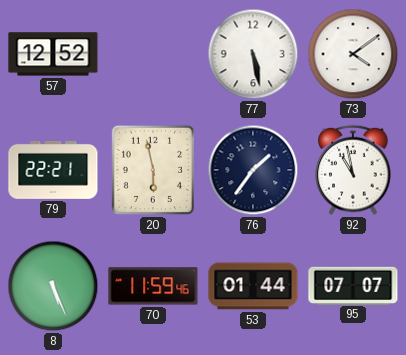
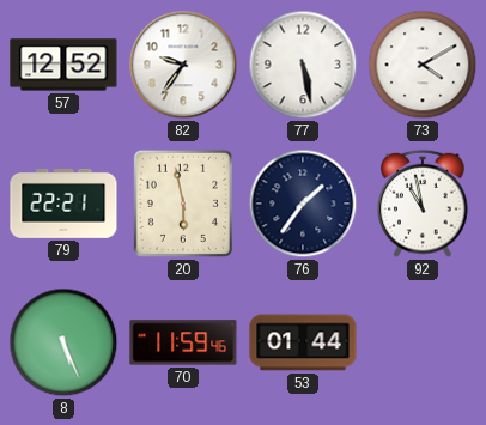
82: none -> 9:36
73: 4:09 -> 4:10
95: 07:07 -> none
